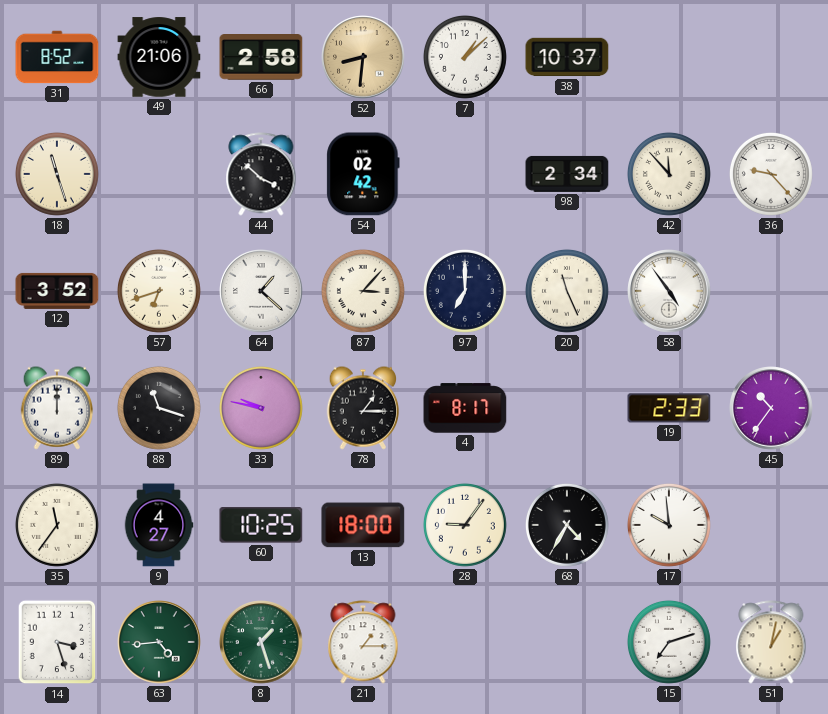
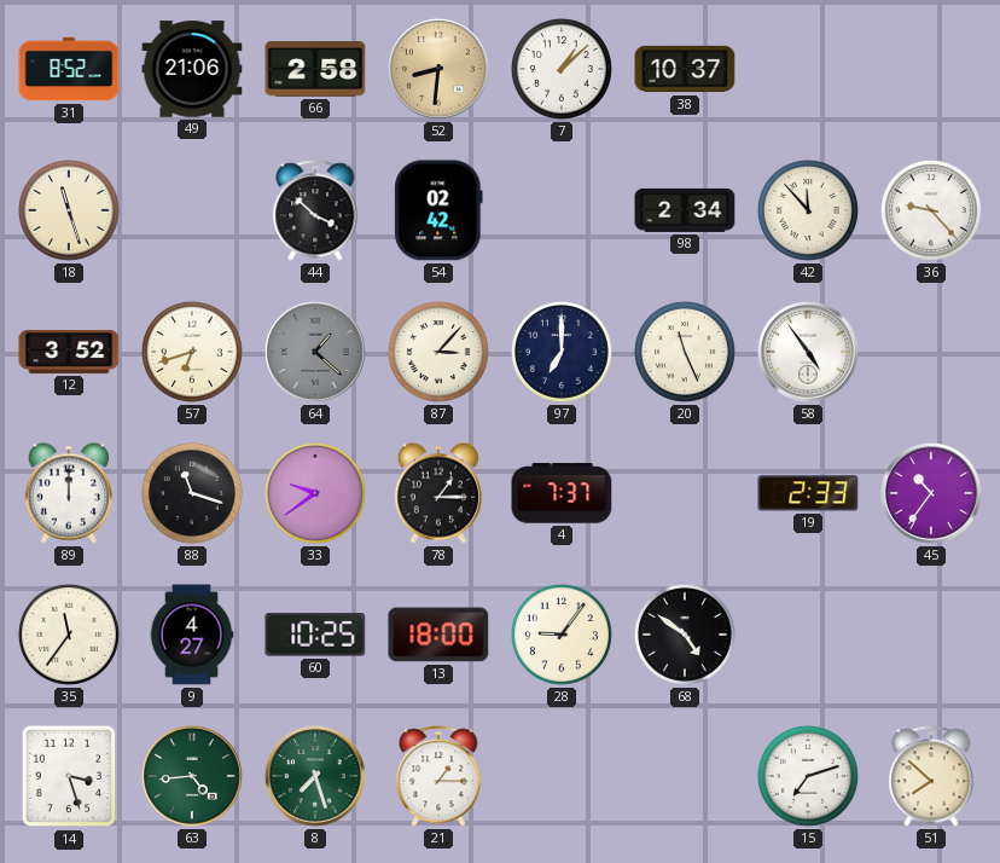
64 dial: white -> grey
33: 9:47 -> 9:39
4: 8:17 -> 7:37
68: 4:35 -> 4:51
17: 9:59 -> none
8: 1:27 -> 7:27
51: 1:02 -> 7:52
